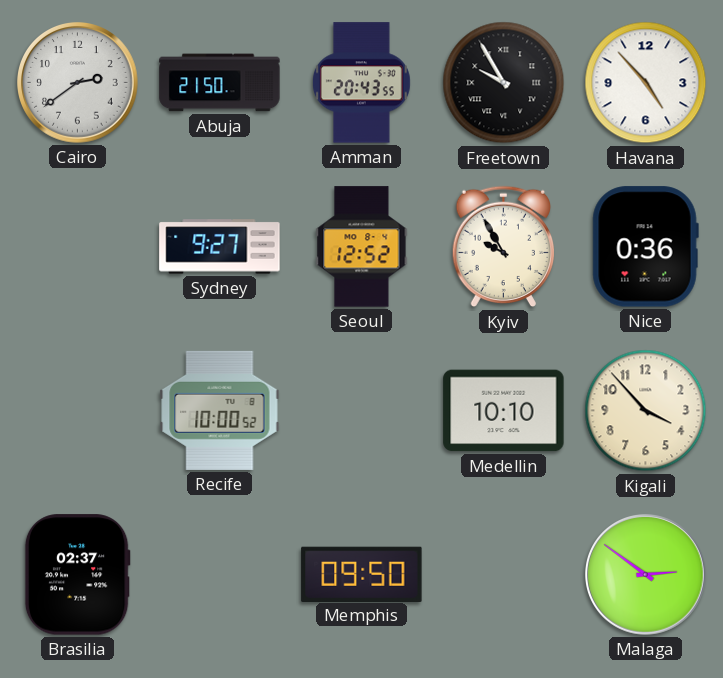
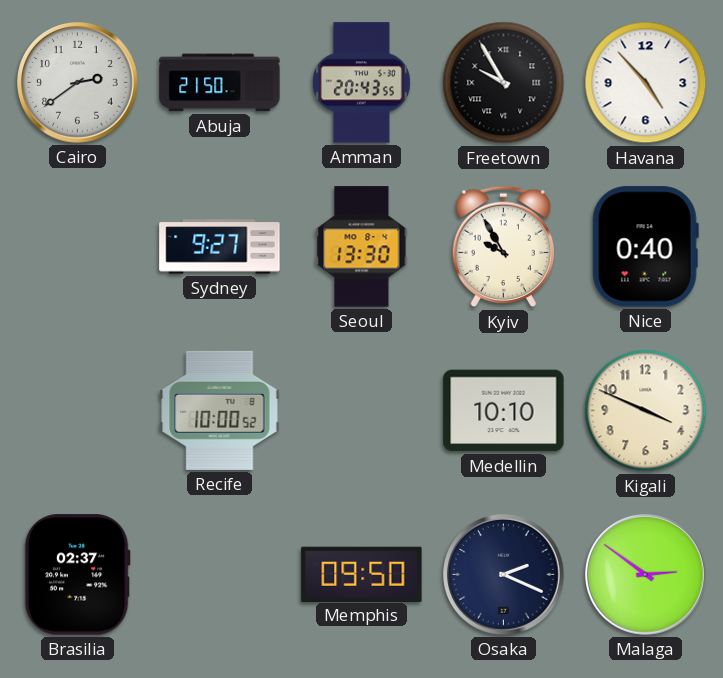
Seoul: 12:52 -> 13:30
Nice: 0:36 -> 0:40
Kigali: 3:53 -> 3:49
Osaka: none -> 2:19
